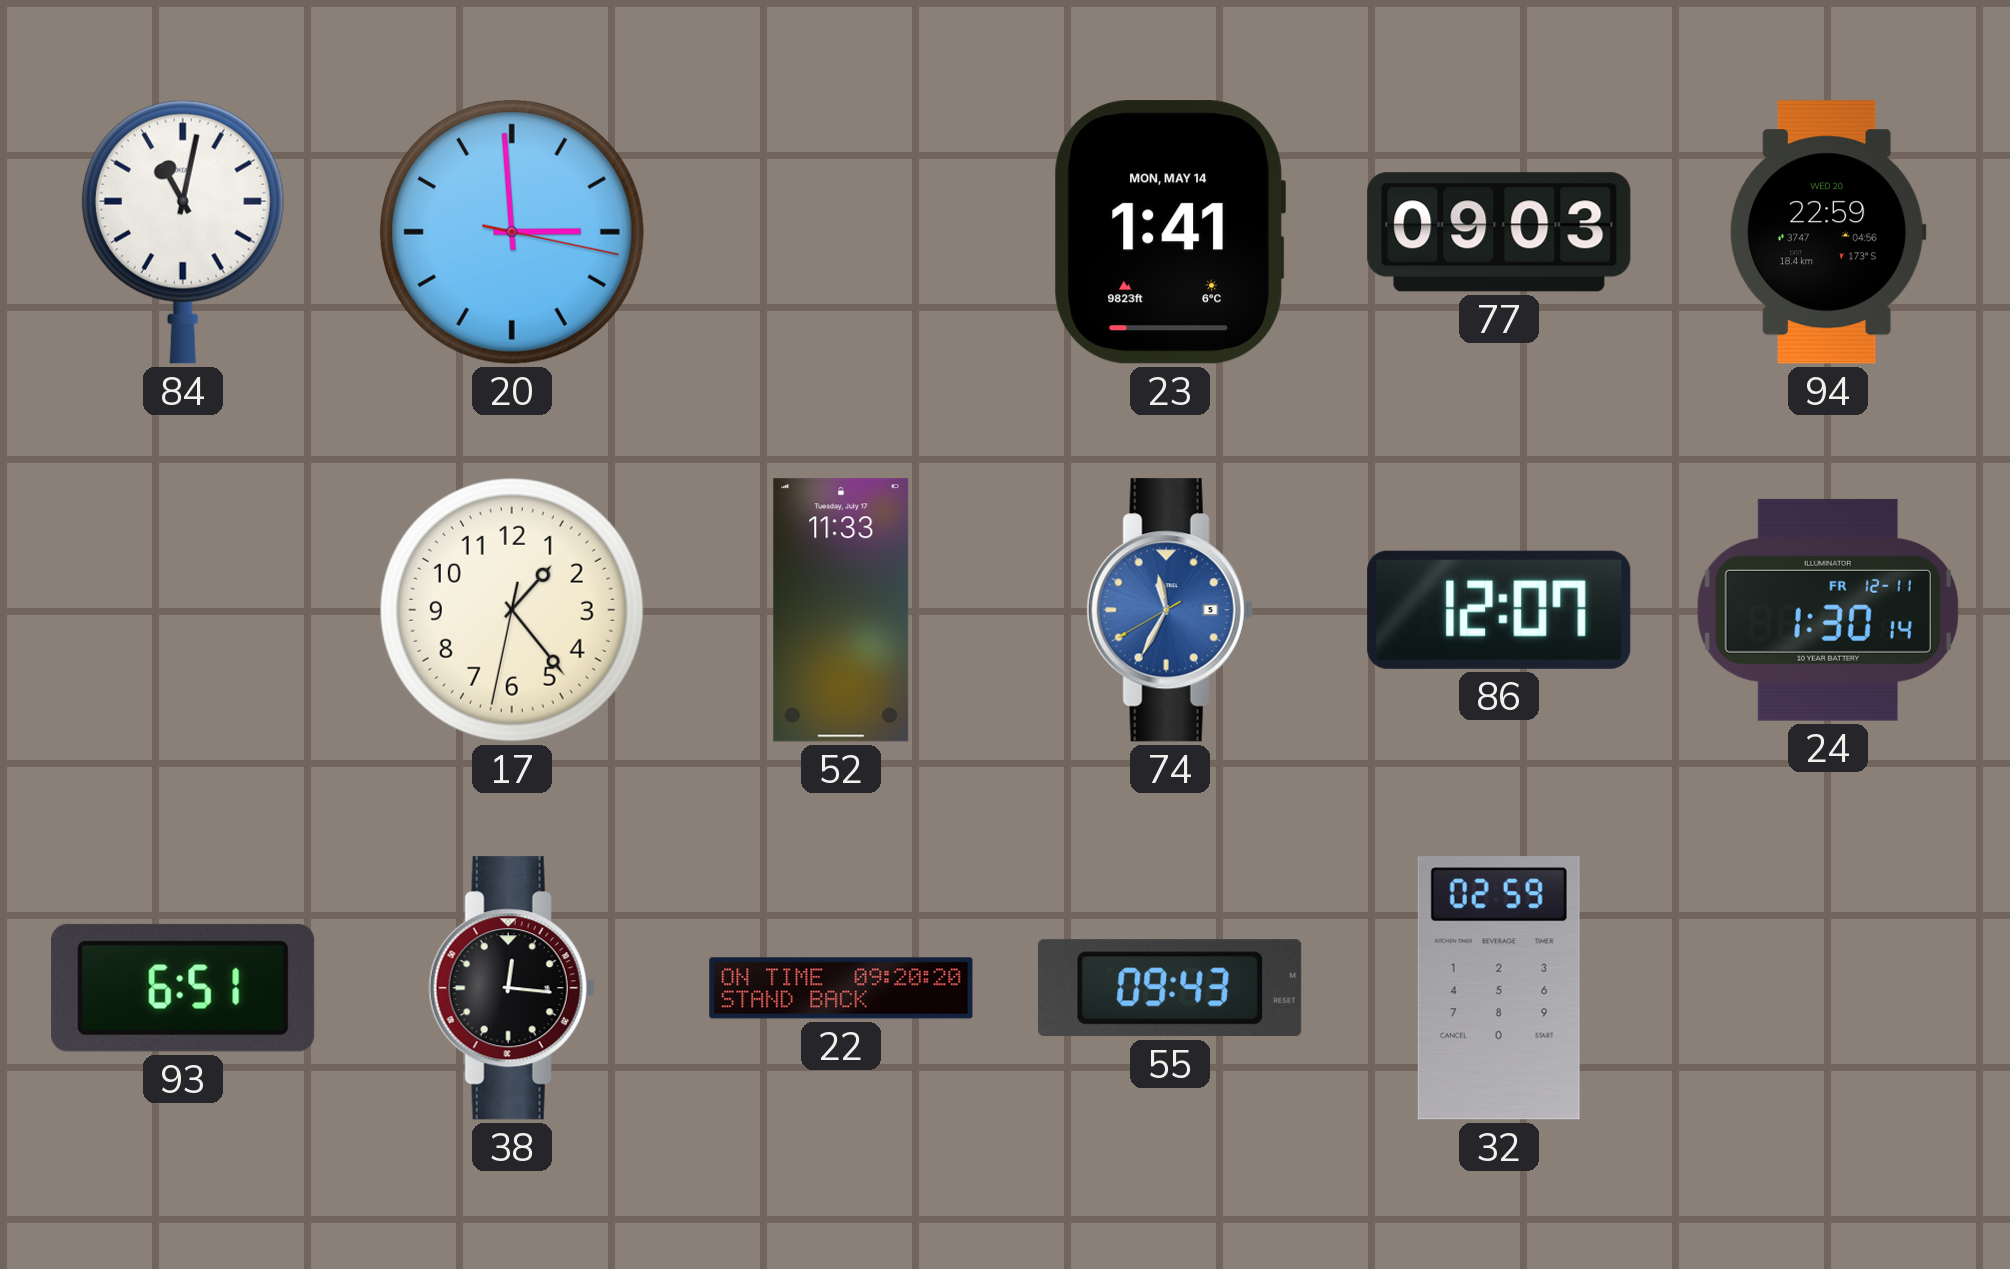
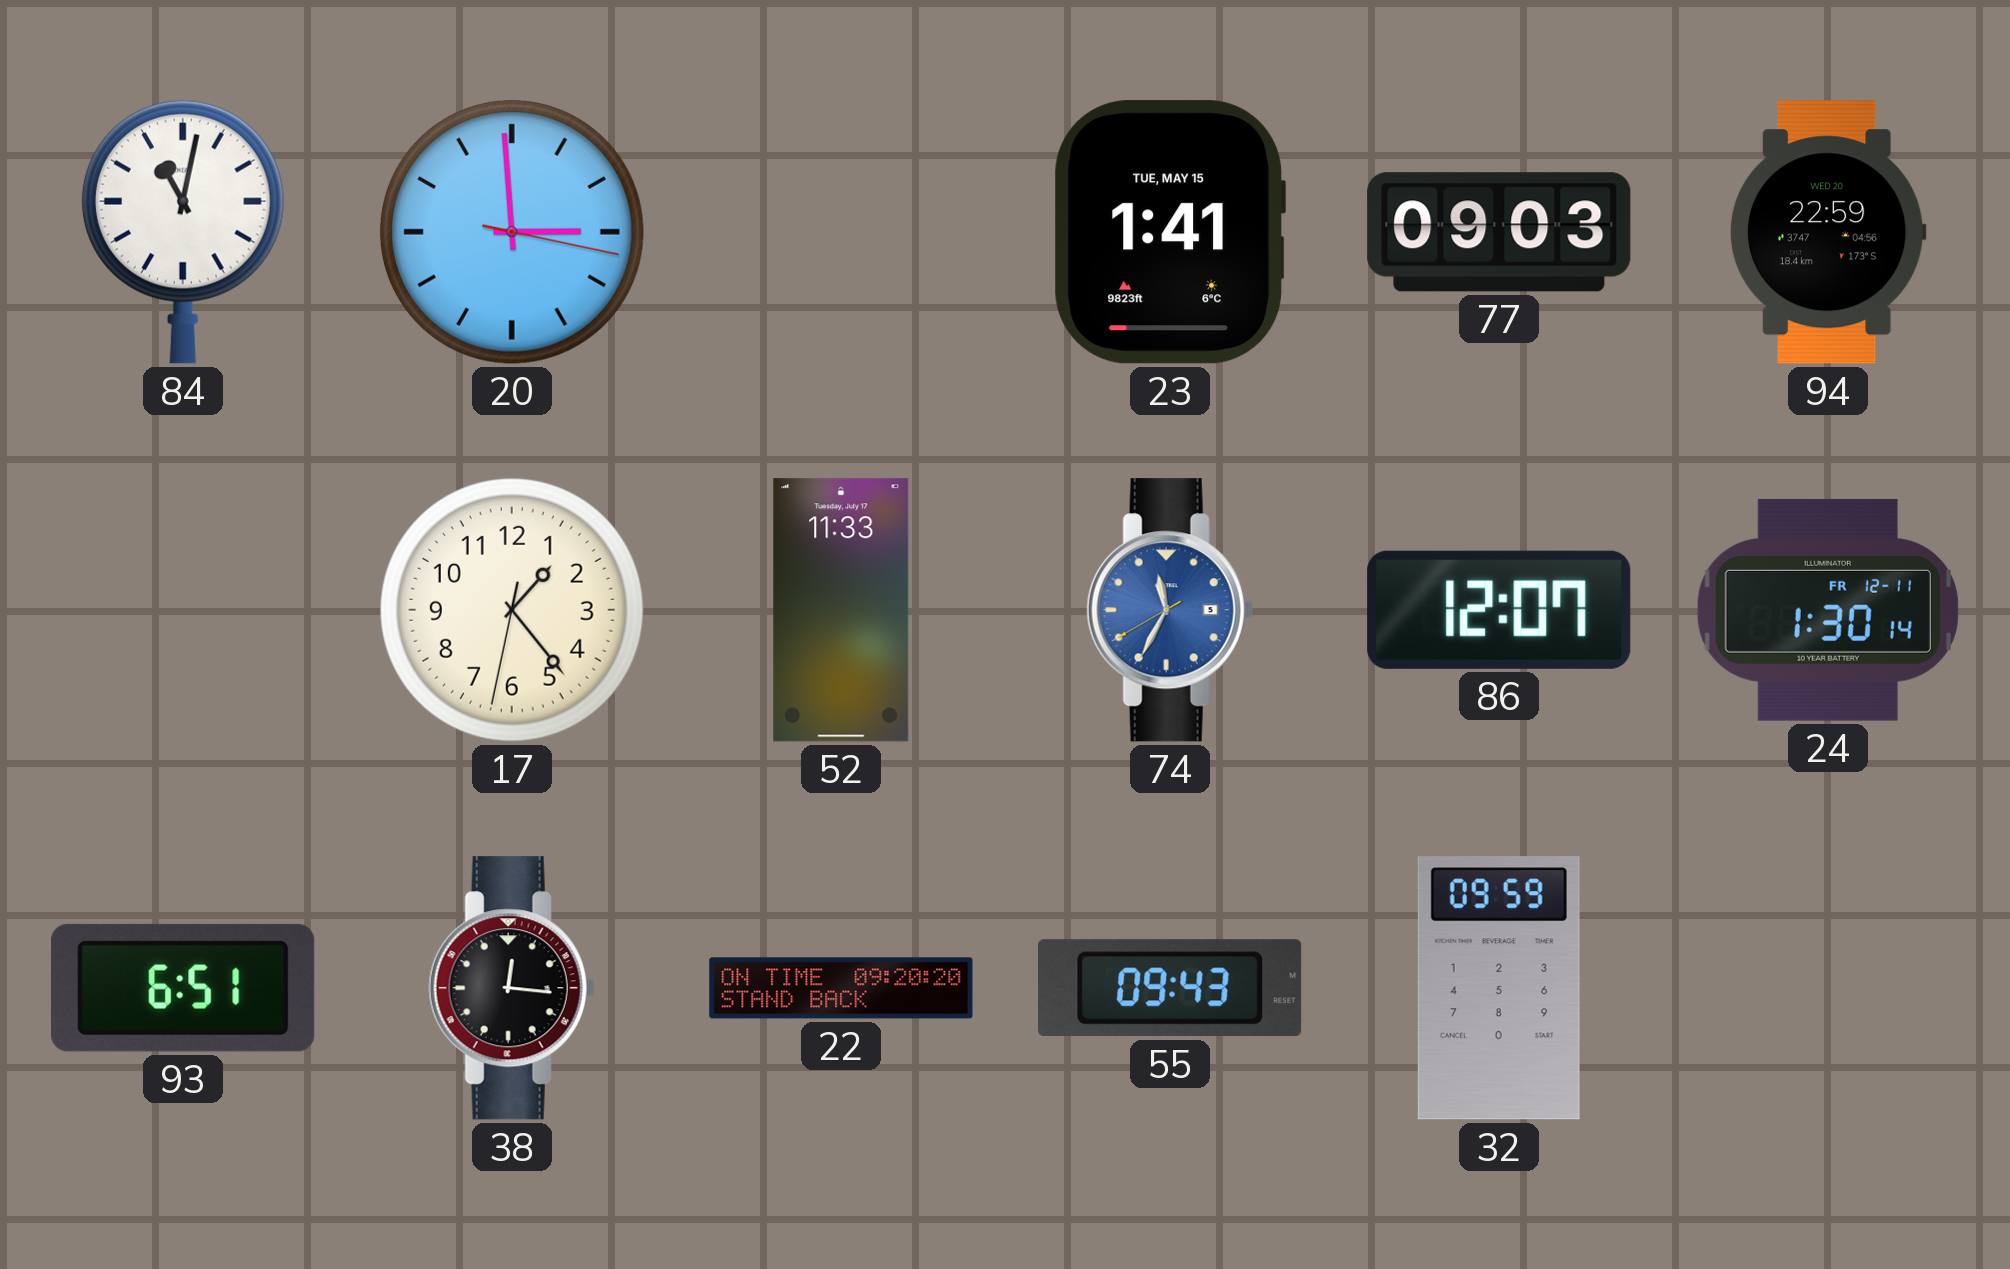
23 date: MON, MAY 14 -> TUE, MAY 15
32: 02:59 -> 09:59
